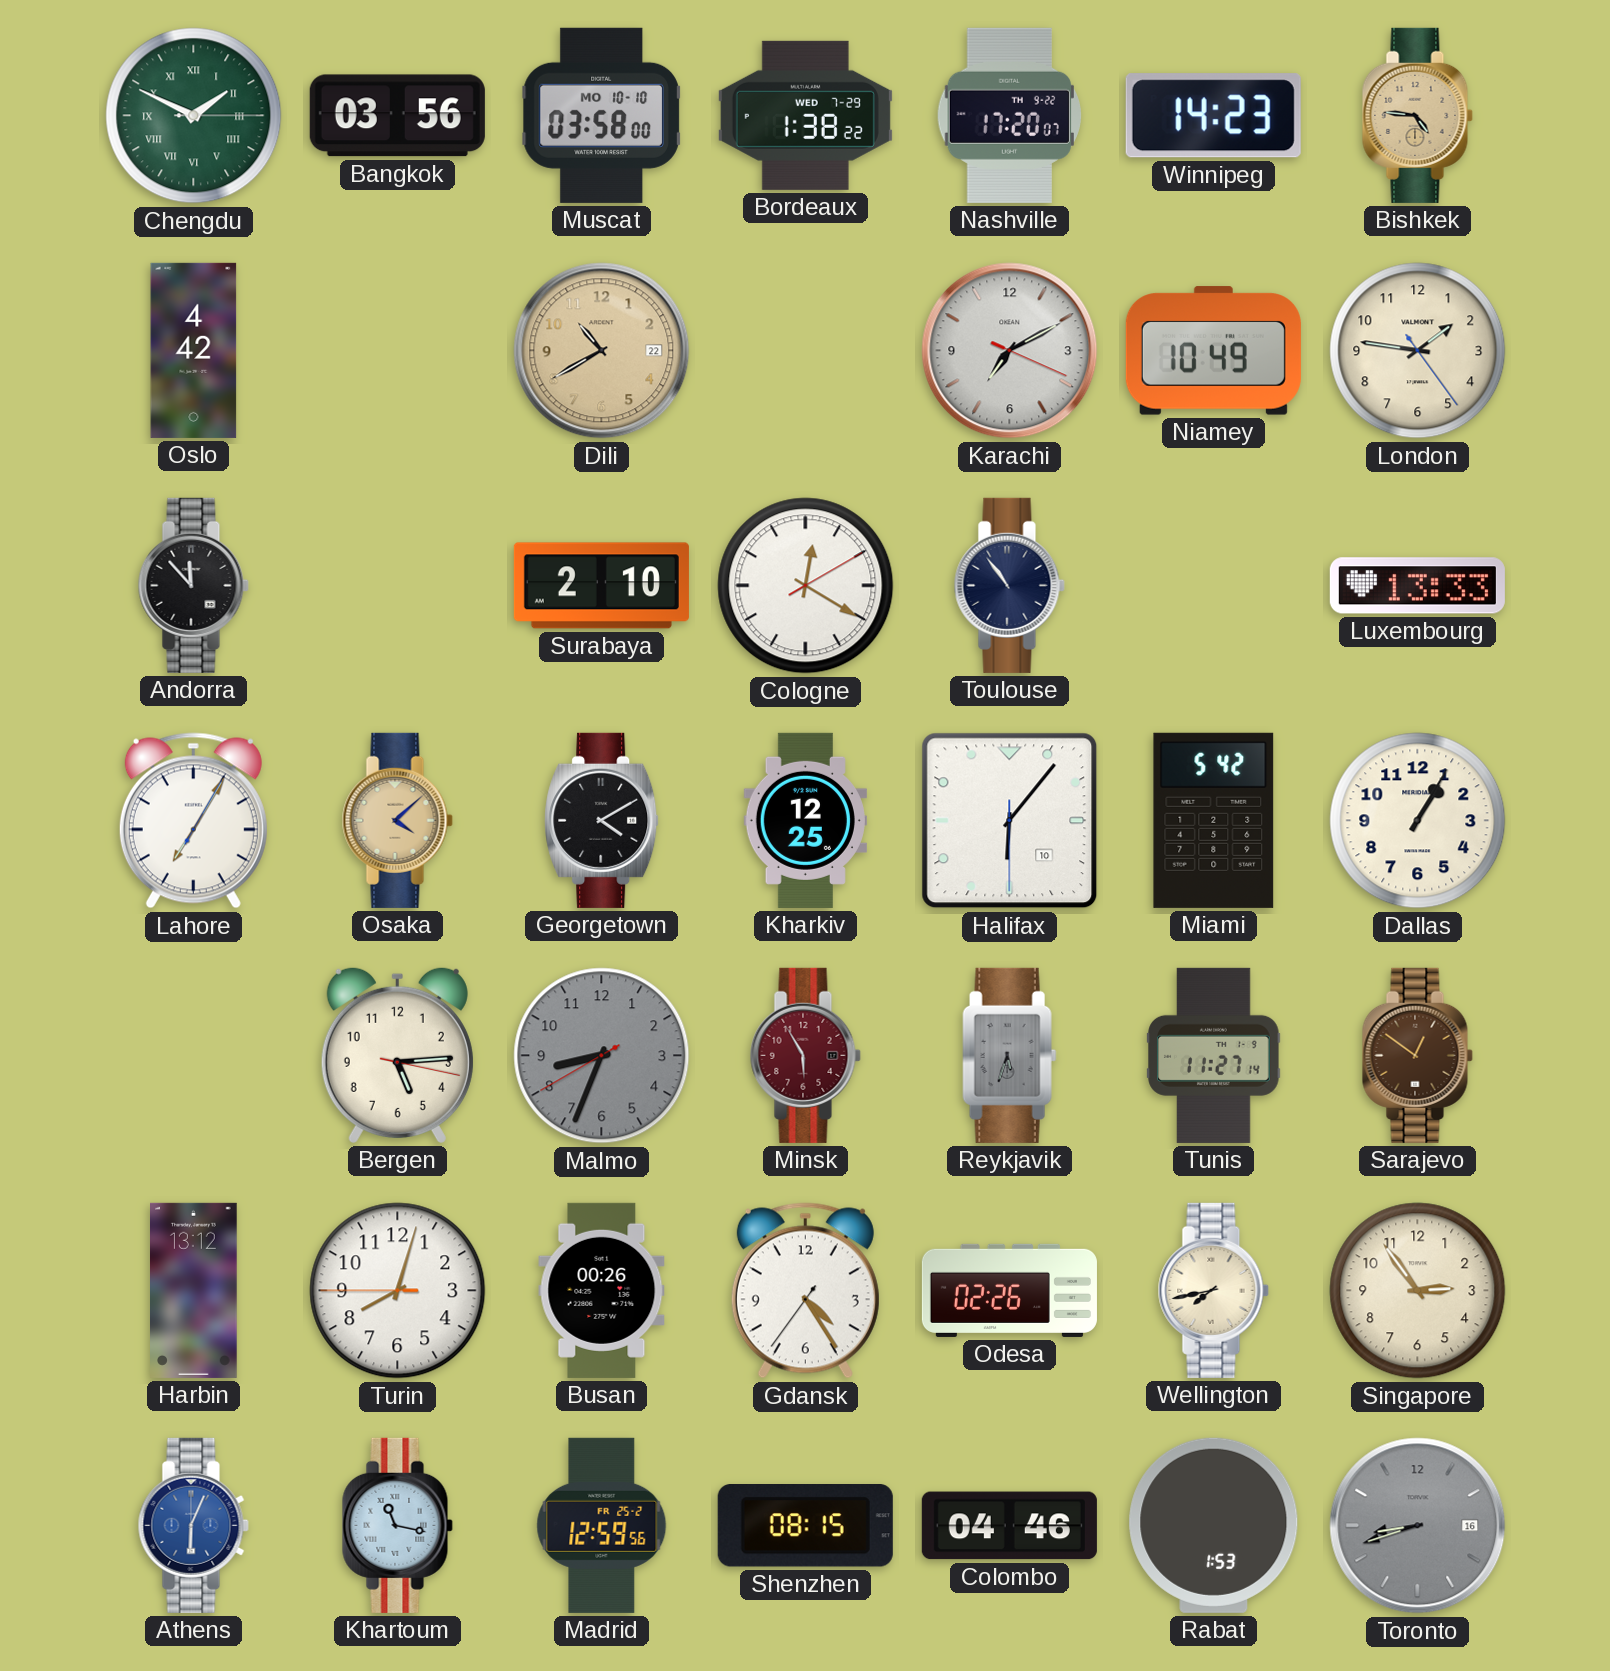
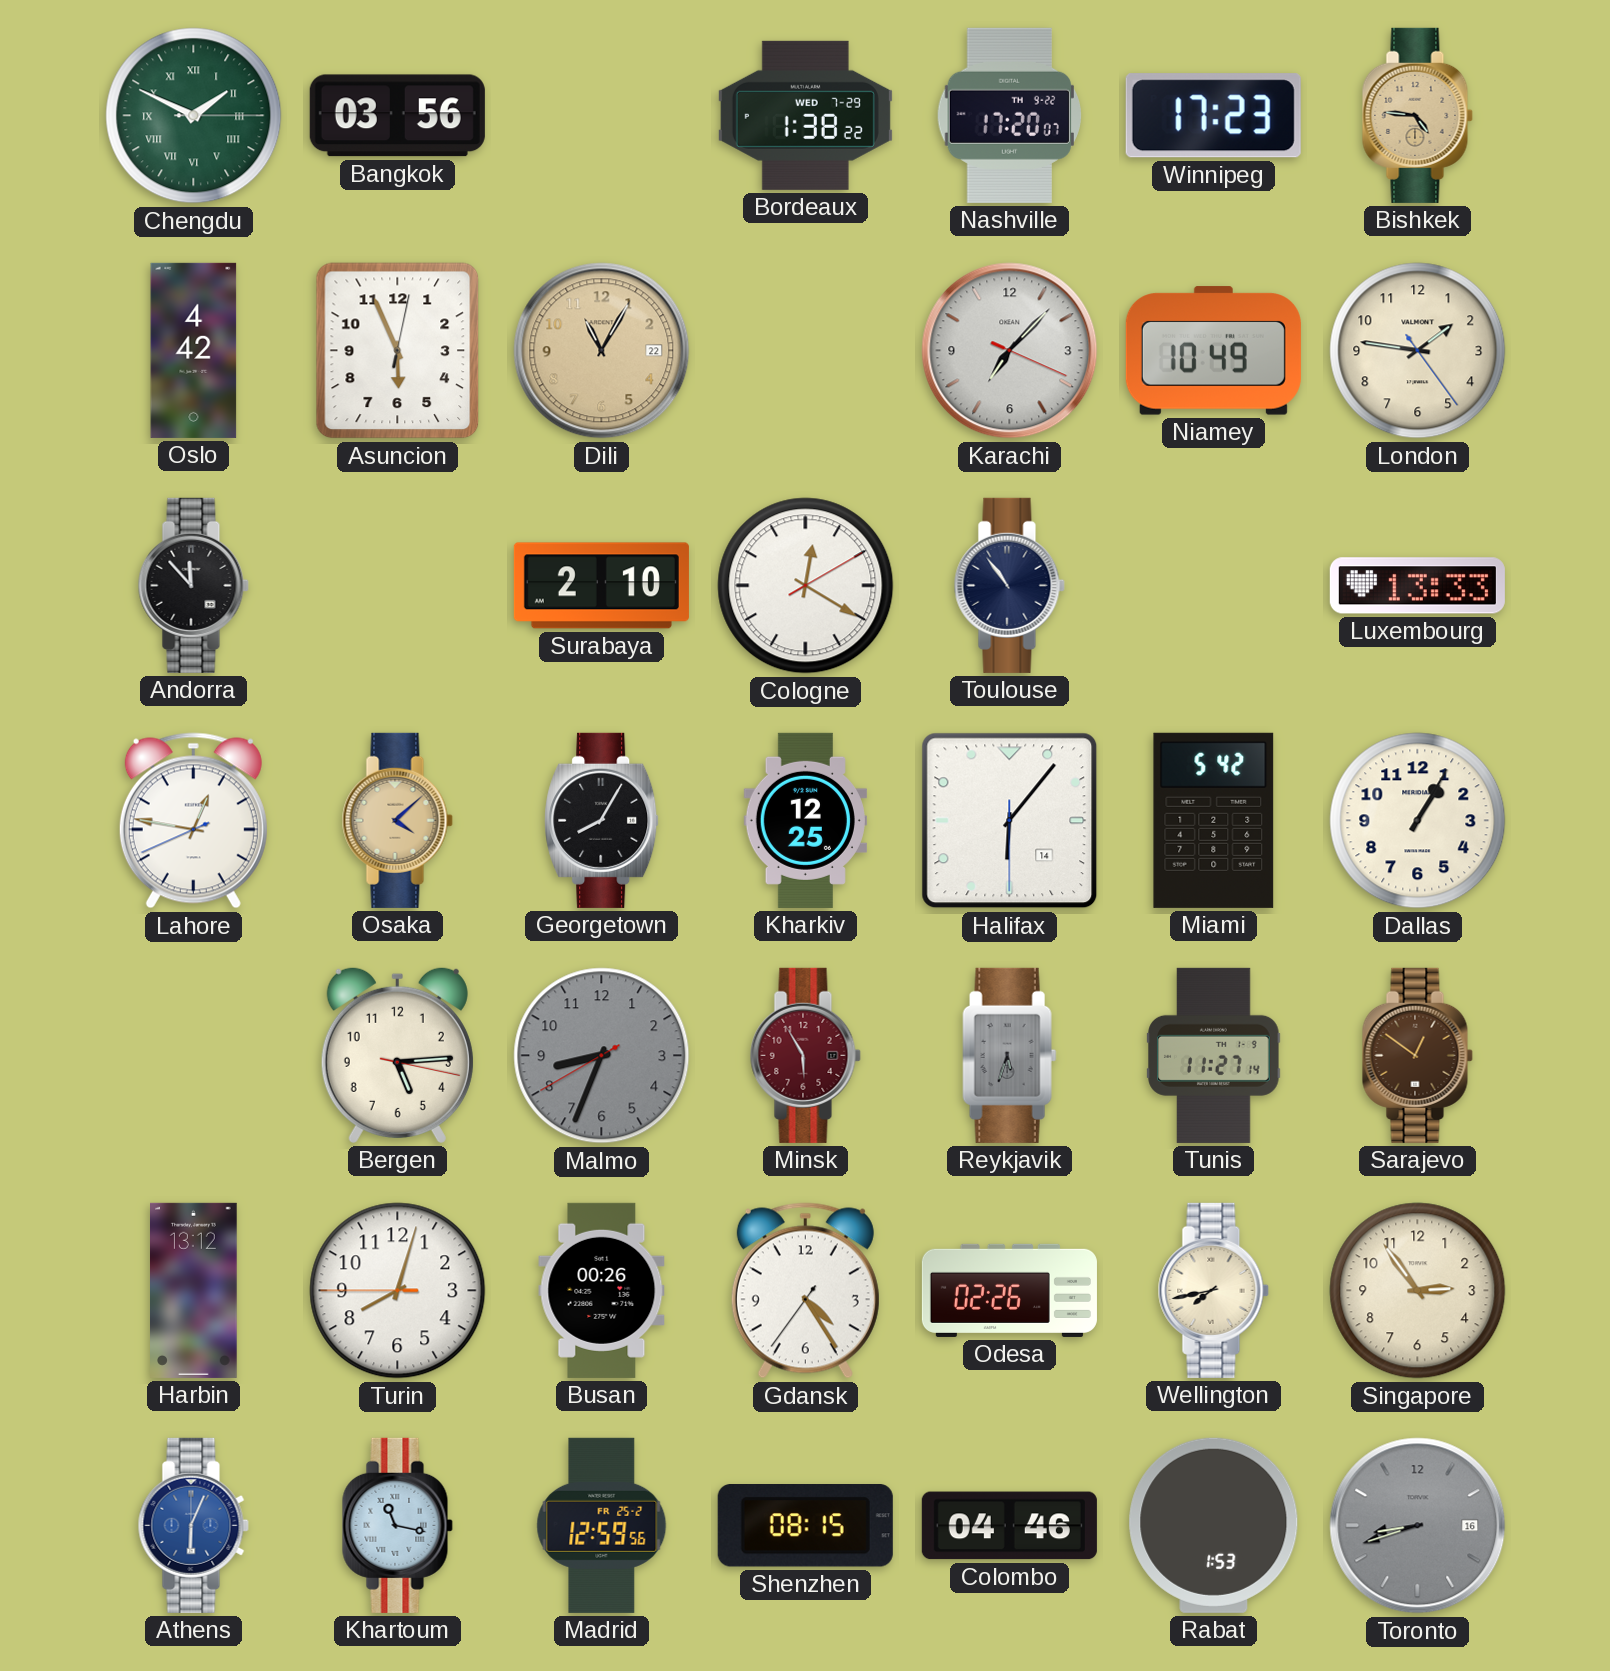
Muscat: 03:58 -> none
Winnipeg: 14:23 -> 17:23
Asuncion: none -> 5:56
Dili: 10:40 -> 11:05
Karachi: 7:10 -> 7:07
Lahore: 7:05 -> 12:46
Georgetown: 4:10 -> 8:05
Halifax date: 10 -> 14
